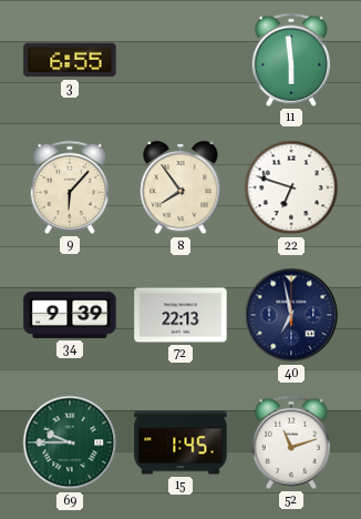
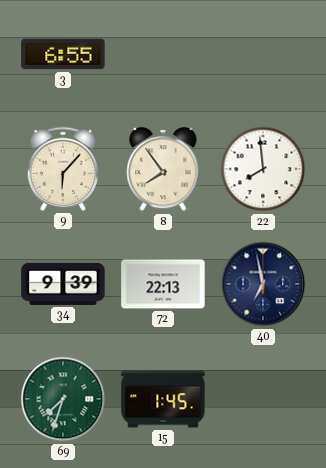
11: 5:59 -> none
22: 6:48 -> 7:59
69: 9:45 -> 7:33
52: 11:12 -> none
